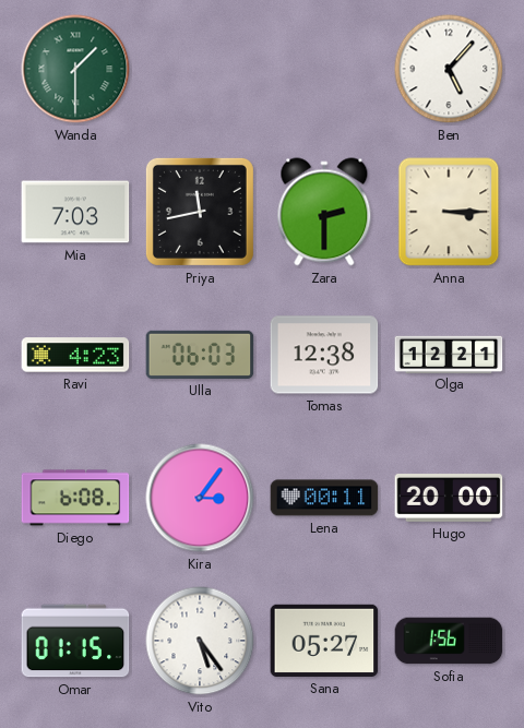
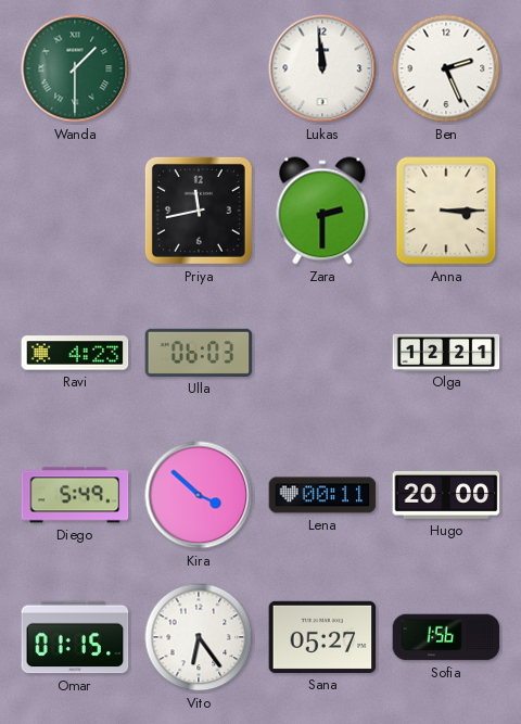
Lukas: none -> 11:59
Ben: 5:07 -> 2:26
Mia: 7:03 -> none
Tomas: 12:38 -> none
Diego: 6:08 -> 5:49
Kira: 3:06 -> 3:52
Vito: 5:24 -> 6:24
